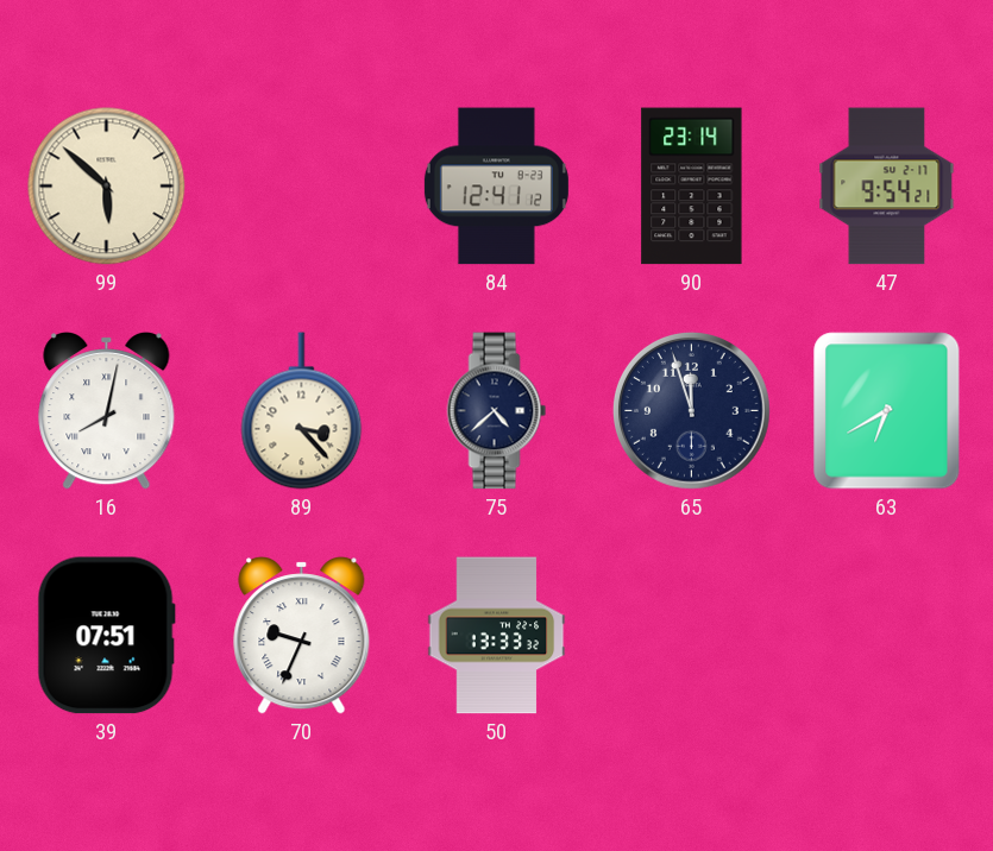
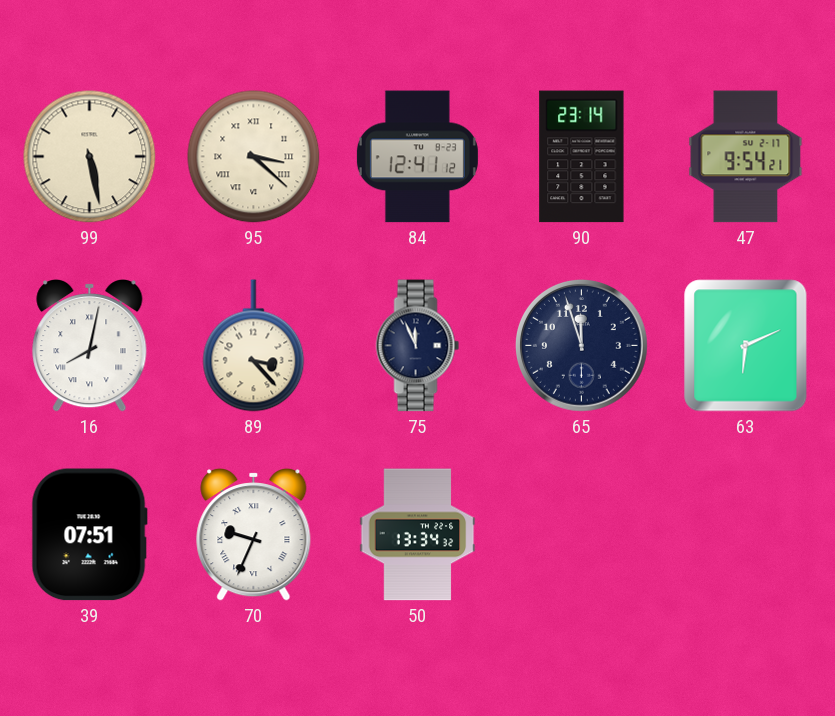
99: 5:52 -> 5:28
95: none -> 3:22
75: 4:38 -> 11:56
63: 6:40 -> 6:11
50: 13:33 -> 13:34
